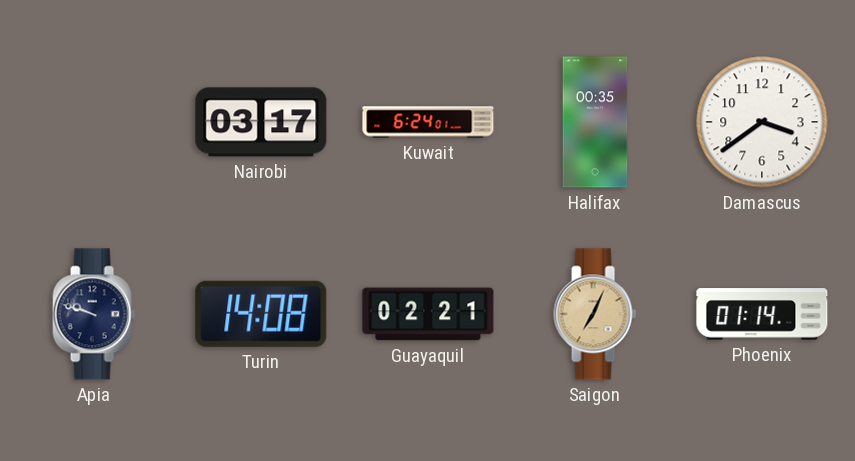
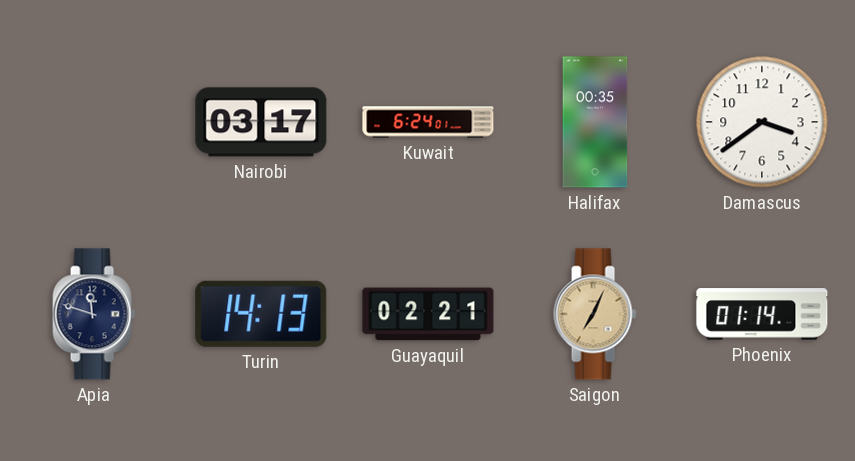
Apia: 9:48 -> 11:48
Turin: 14:08 -> 14:13
